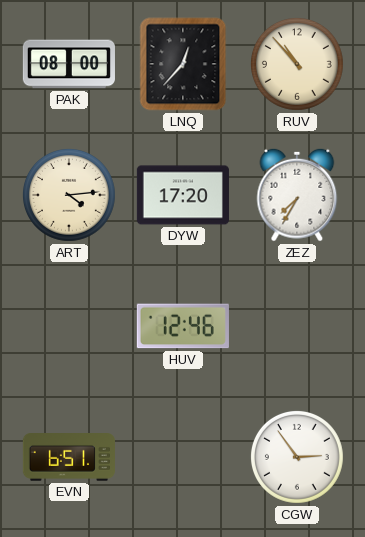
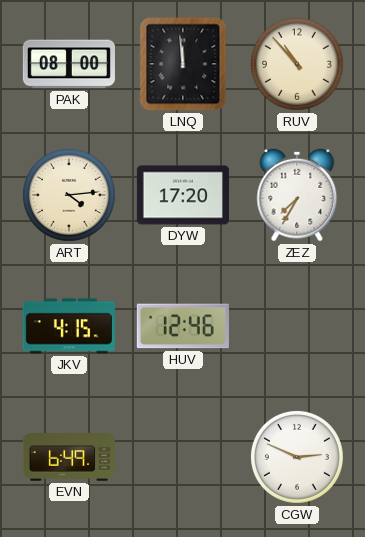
LNQ: 12:37 -> 11:59
JKV: none -> 4:15
EVN: 6:51 -> 6:49
CGW: 2:54 -> 2:49
